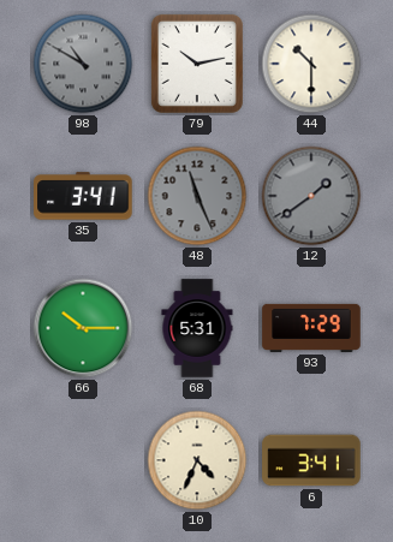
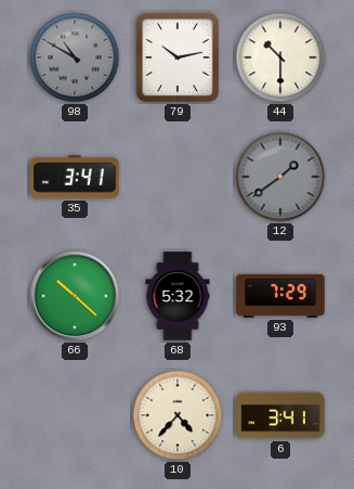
48: 11:26 -> none
66: 10:15 -> 10:22
68: 5:31 -> 5:32
10: 4:34 -> 4:37
